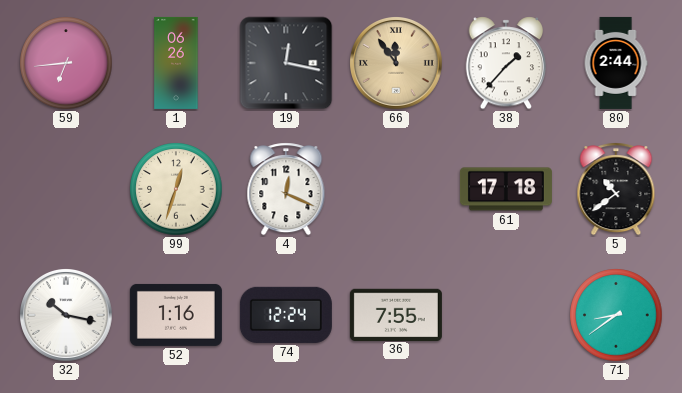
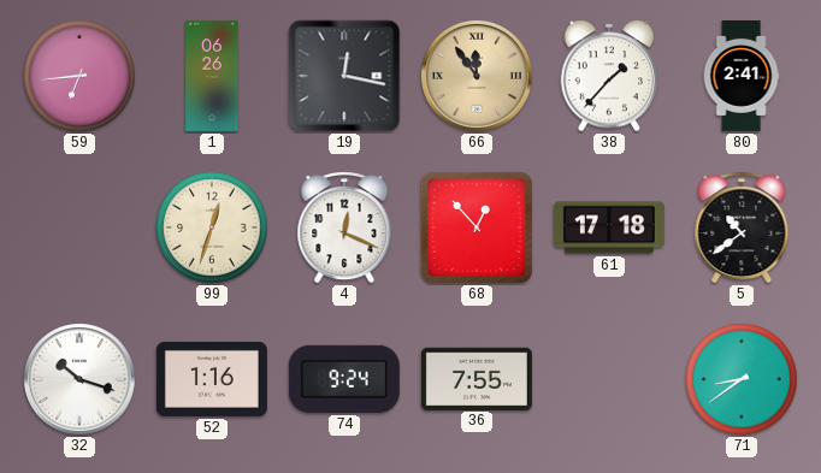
80: 2:44 -> 2:41
68: none -> 12:53
32: 10:17 -> 10:18
74: 12:24 -> 9:24
